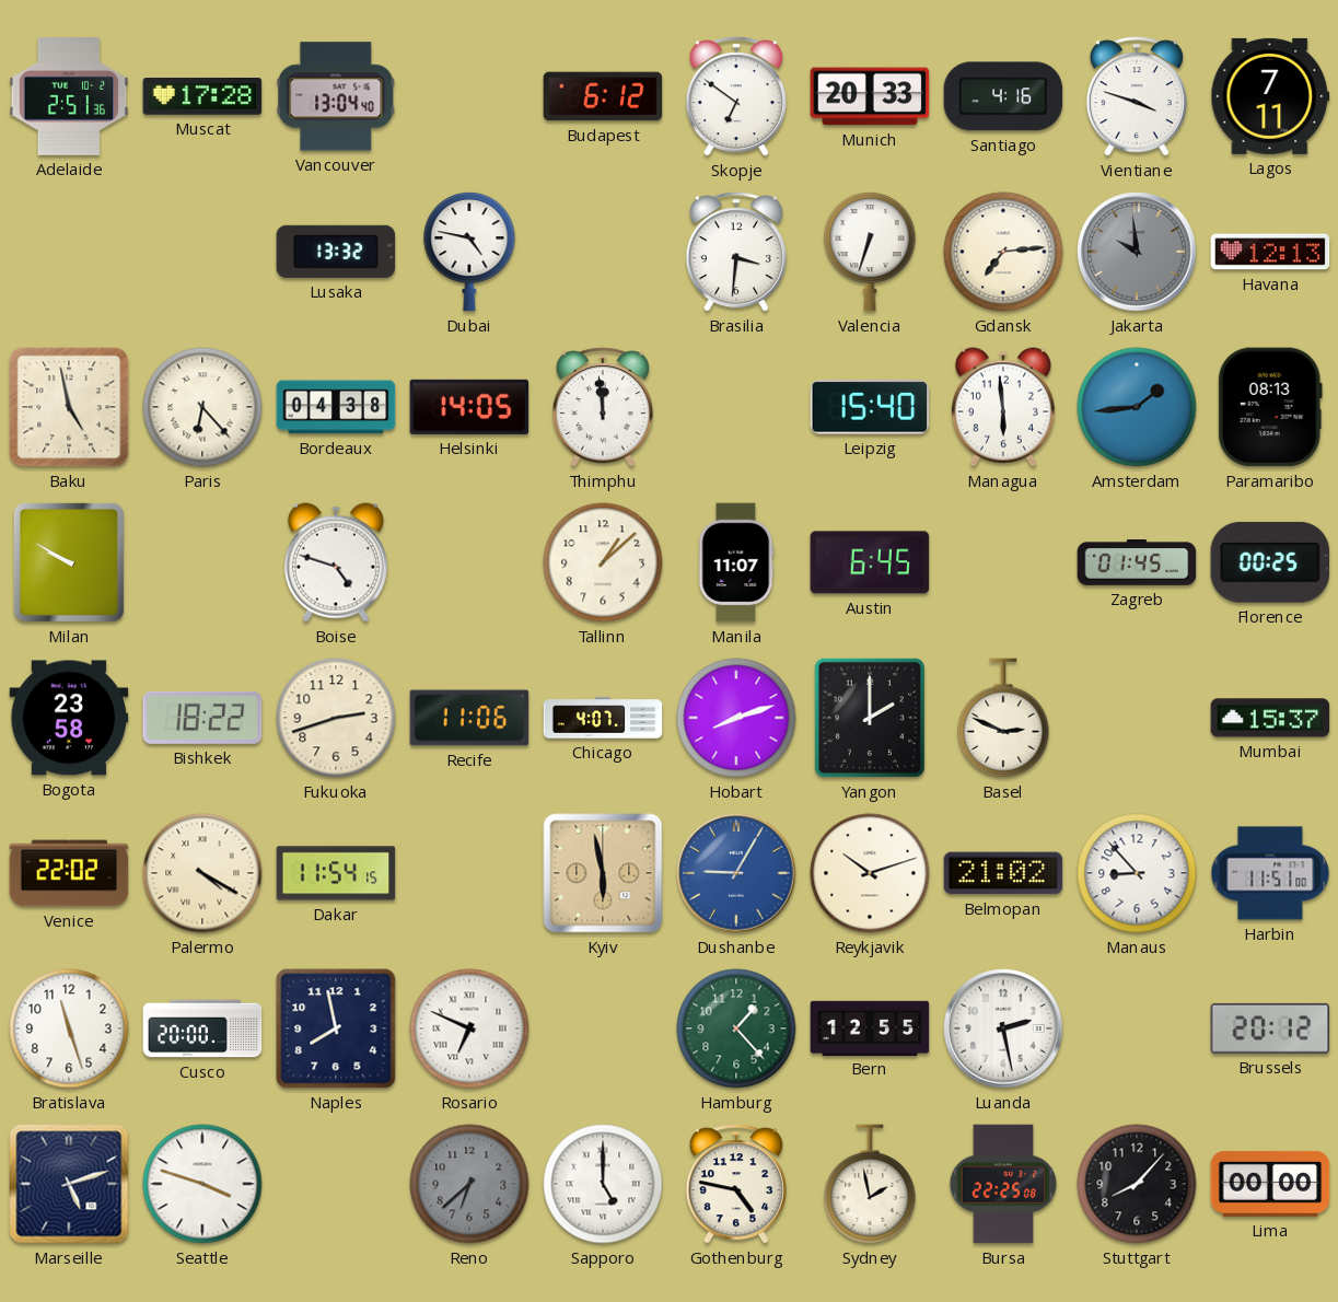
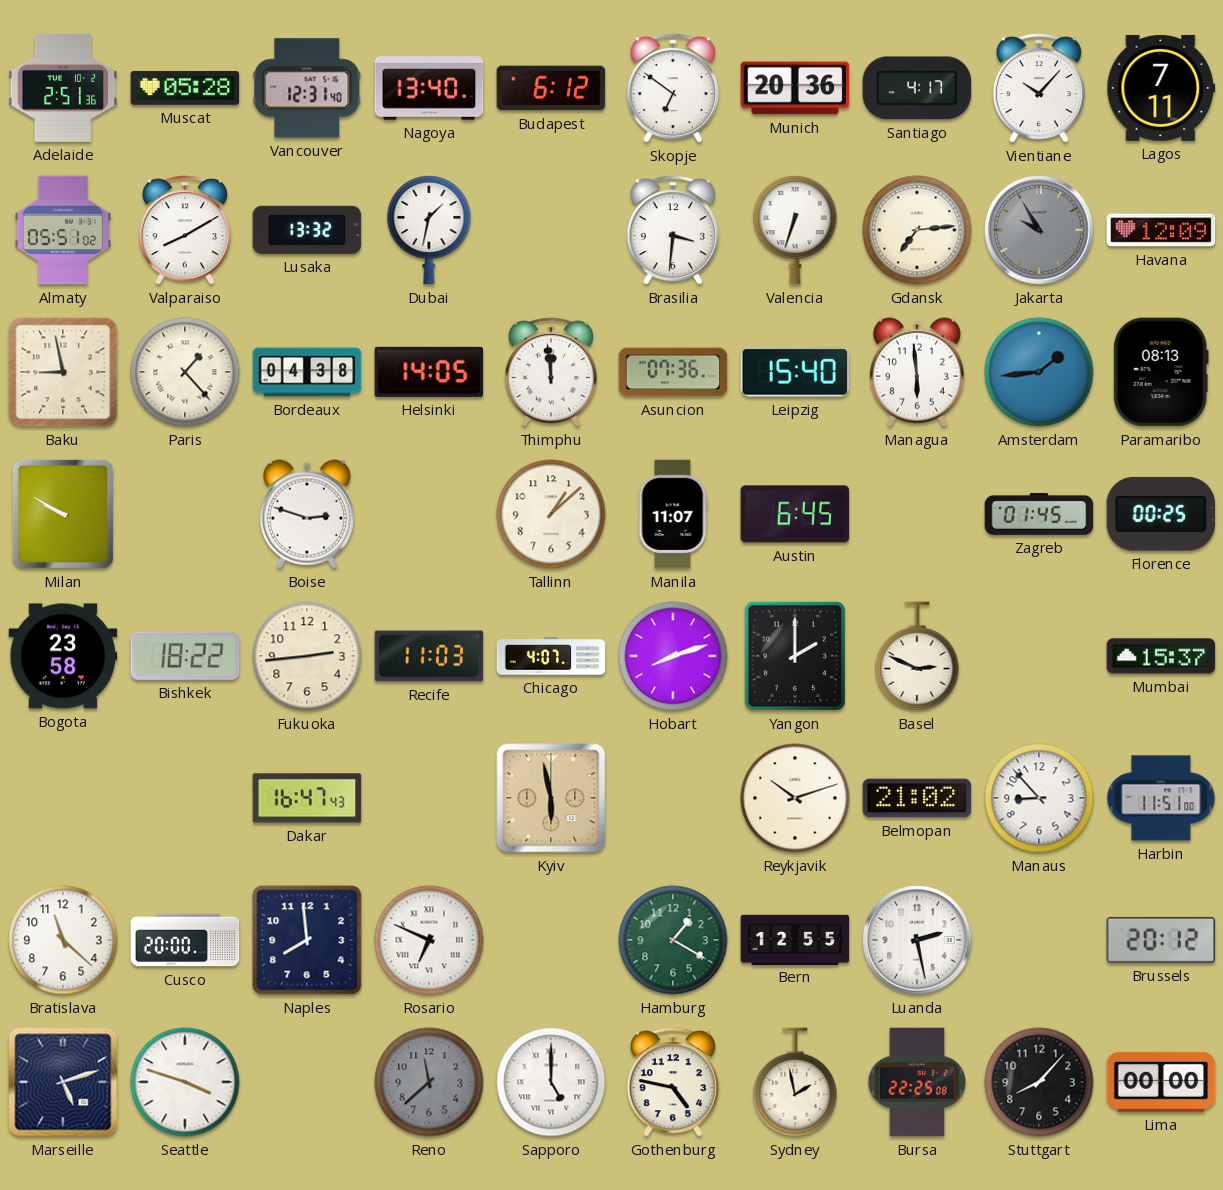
Muscat: 17:28 -> 05:28
Vancouver: 13:04 -> 12:31
Nagoya: none -> 13:40
Munich: 20:33 -> 20:36
Santiago: 4:16 -> 4:17
Vientiane: 3:48 -> 10:07
Almaty: none -> 05:51
Valparaiso: none -> 8:10
Dubai: 4:47 -> 1:32
Jakarta: 9:59 -> 9:55
Havana: 12:13 -> 12:09
Baku: 4:58 -> 8:58
Paris: 6:23 -> 1:23
Asuncion: none -> 07:36
Boise: 4:48 -> 2:48
Fukuoka: 2:42 -> 2:44
Recife: 11:06 -> 11:03
Venice: 22:02 -> none
Palermo: 4:20 -> none
Dakar: 11:54 -> 16:47
Dushanbe: 9:05 -> none
Bratislava: 11:27 -> 11:22
Naples: 7:58 -> 7:59
Hamburg: 1:23 -> 1:20
Reno: 6:38 -> 11:38
